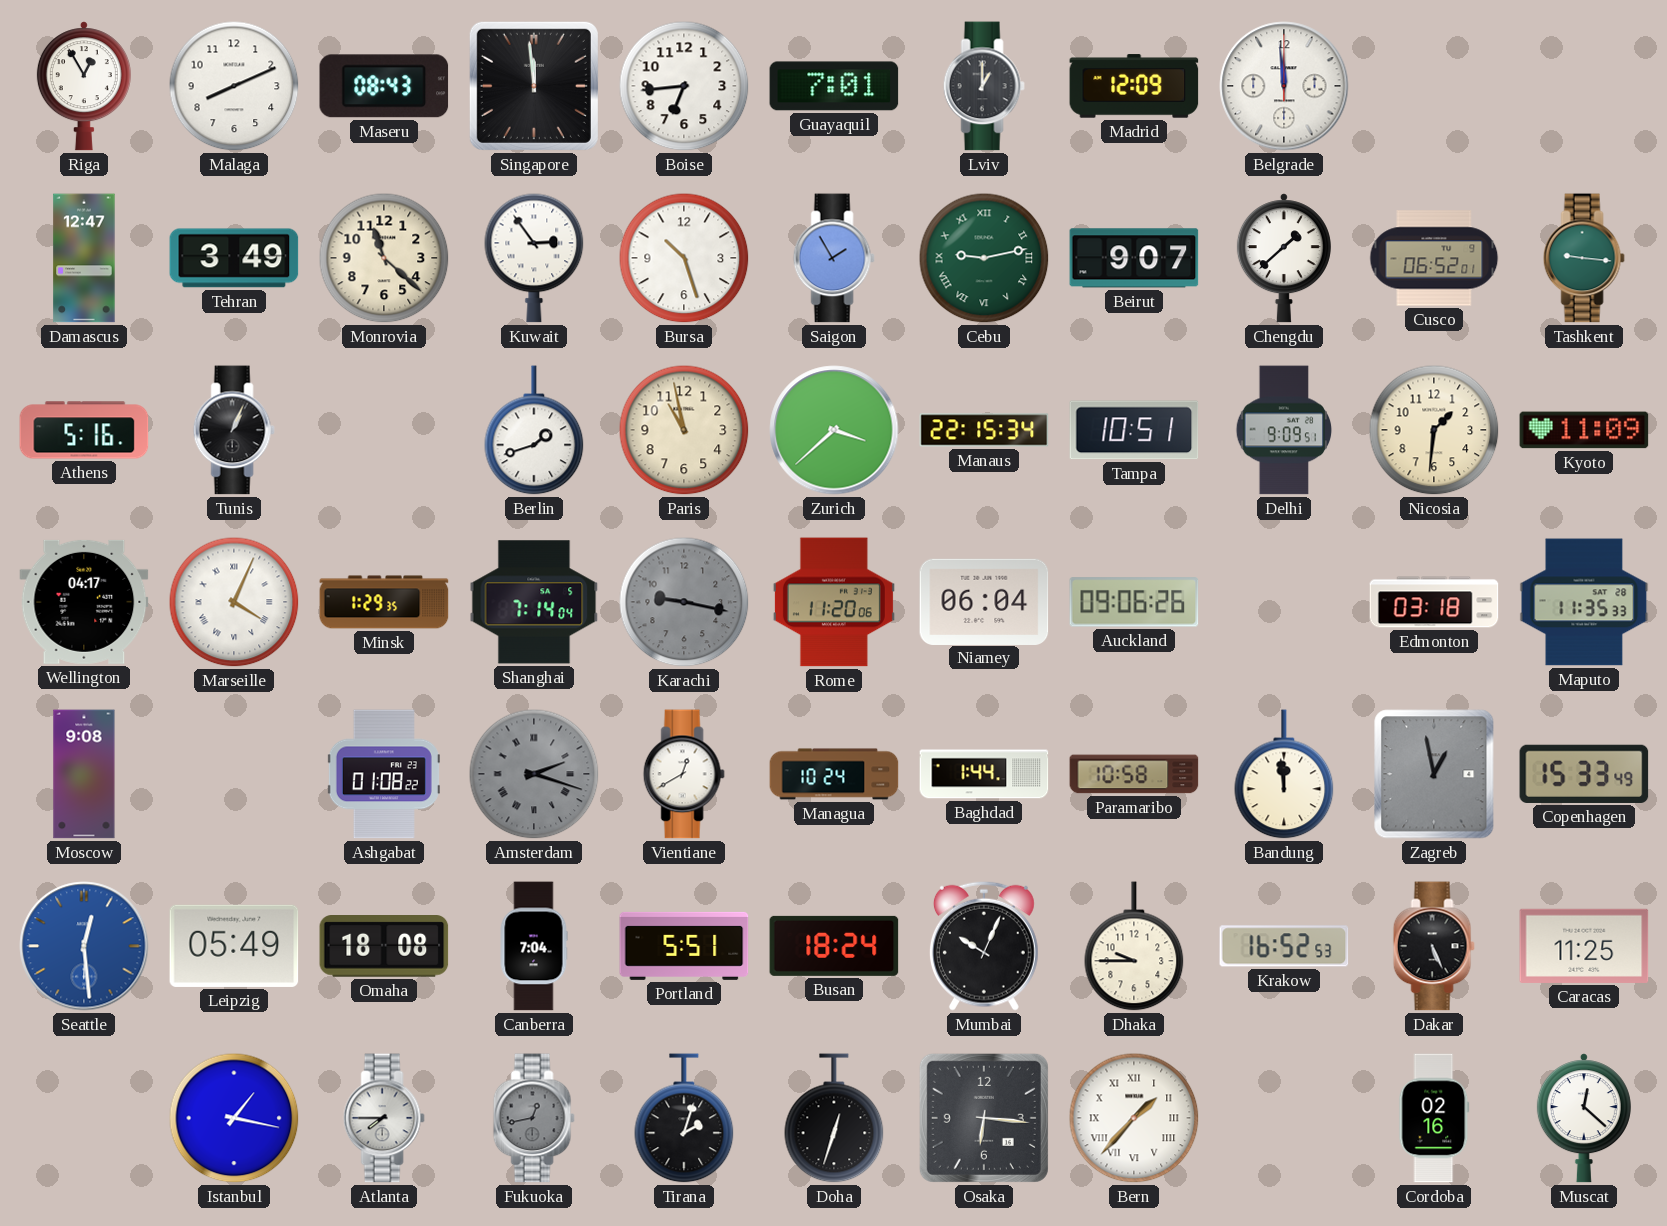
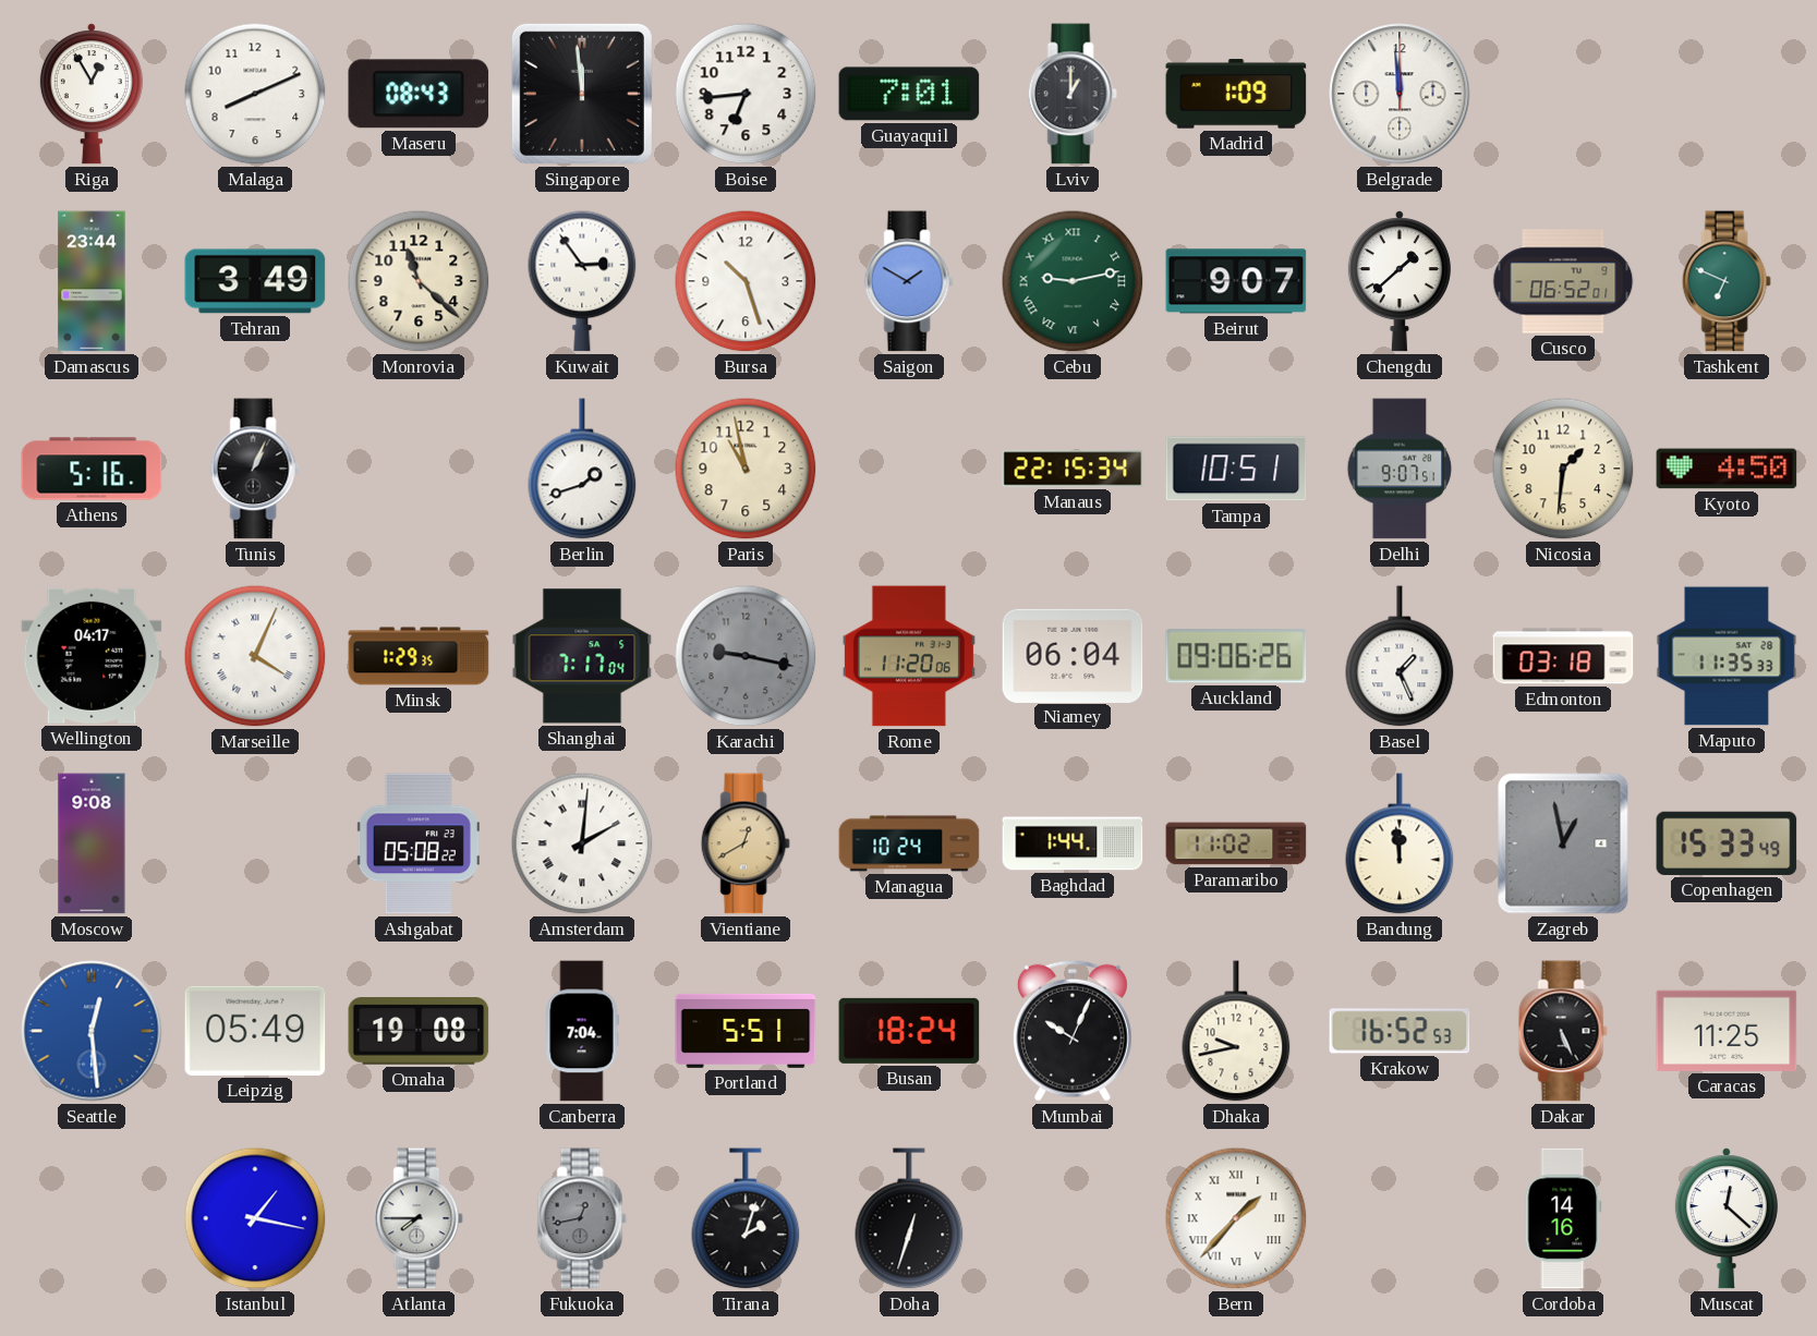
Madrid: 12:09 -> 1:09
Damascus: 12:47 -> 23:44
Saigon: 1:55 -> 1:50
Tashkent: 9:16 -> 6:49
Zurich: 3:38 -> none
Delhi: 9:09 -> 9:07
Kyoto: 11:09 -> 4:50
Shanghai: 7:14 -> 7:17
Basel: none -> 1:26
Ashgabat: 01:08 -> 05:08
Amsterdam: 2:18 -> 2:01
Amsterdam dial: grey -> white
Vientiane dial: white -> champagne
Paramaribo: 10:58 -> 11:02
Omaha: 18:08 -> 19:08
Dhaka: 9:45 -> 9:43
Osaka: 6:16 -> none
Cordoba: 02:16 -> 14:16
